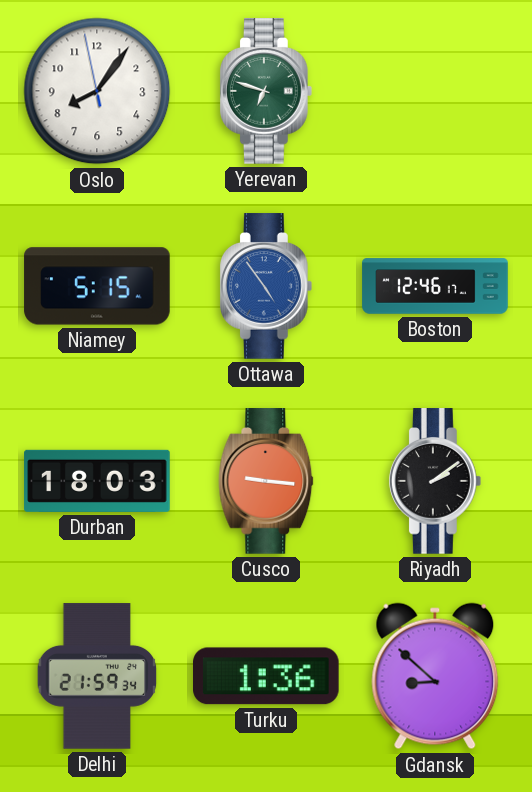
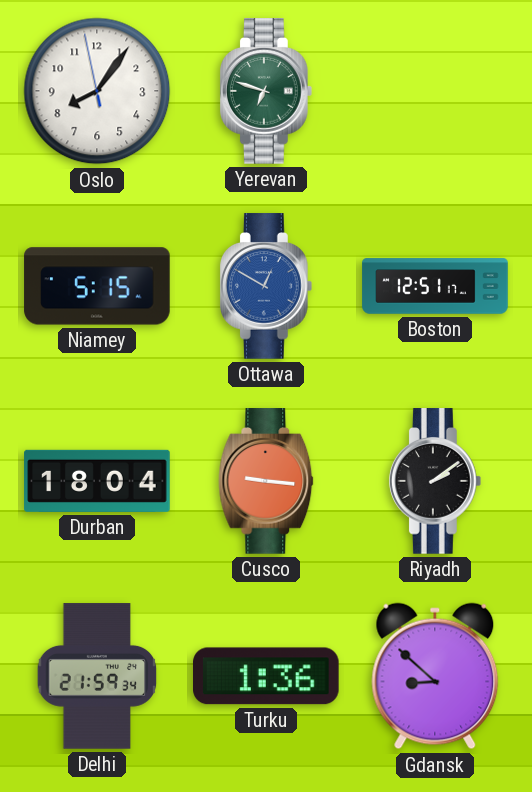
Ottawa: 4:54 -> 12:50
Boston: 12:46 -> 12:51
Durban: 18:03 -> 18:04
